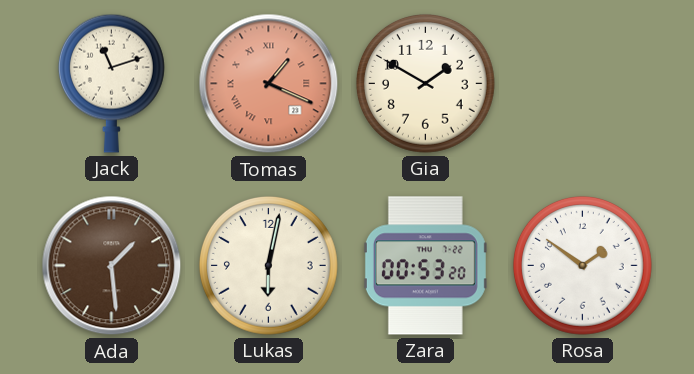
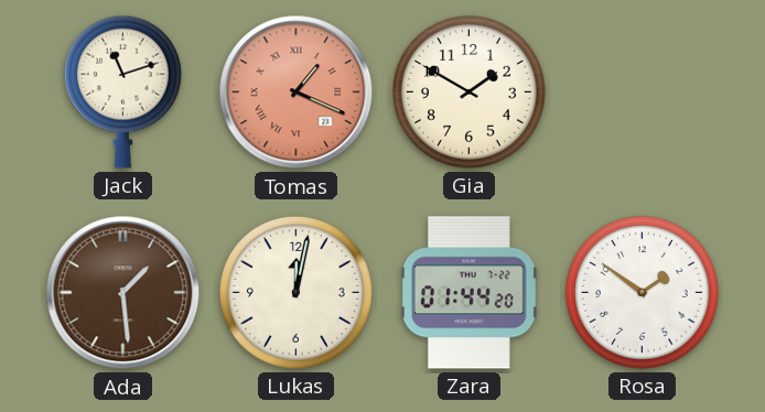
Lukas: 6:02 -> 12:02
Zara: 00:53 -> 01:44
